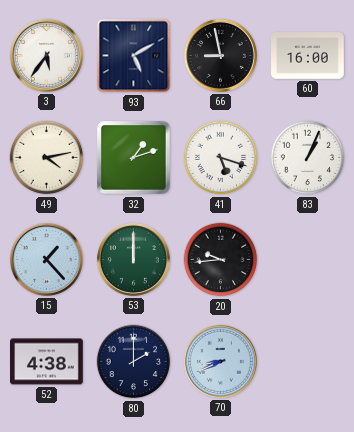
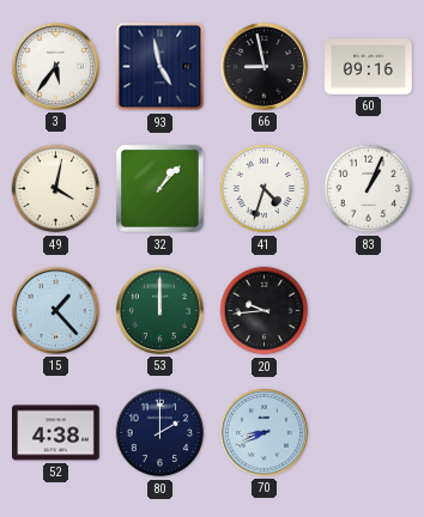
93: 5:10 -> 4:58
60: 16:00 -> 09:16
49: 4:13 -> 4:02
32: 1:12 -> 1:07
41: 5:18 -> 4:33
